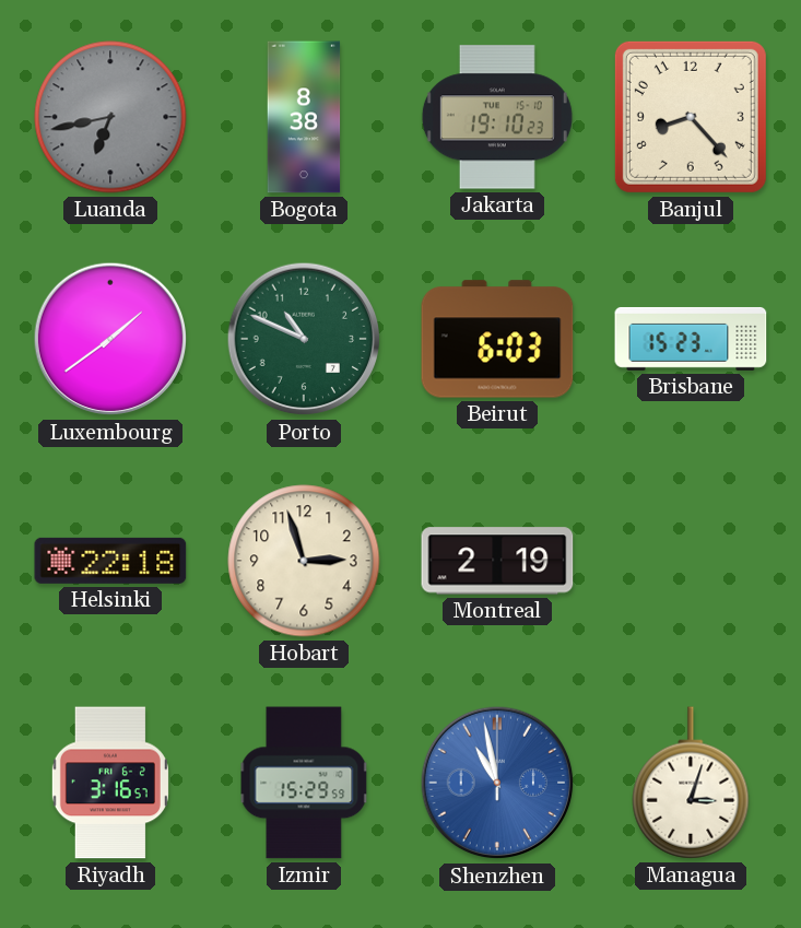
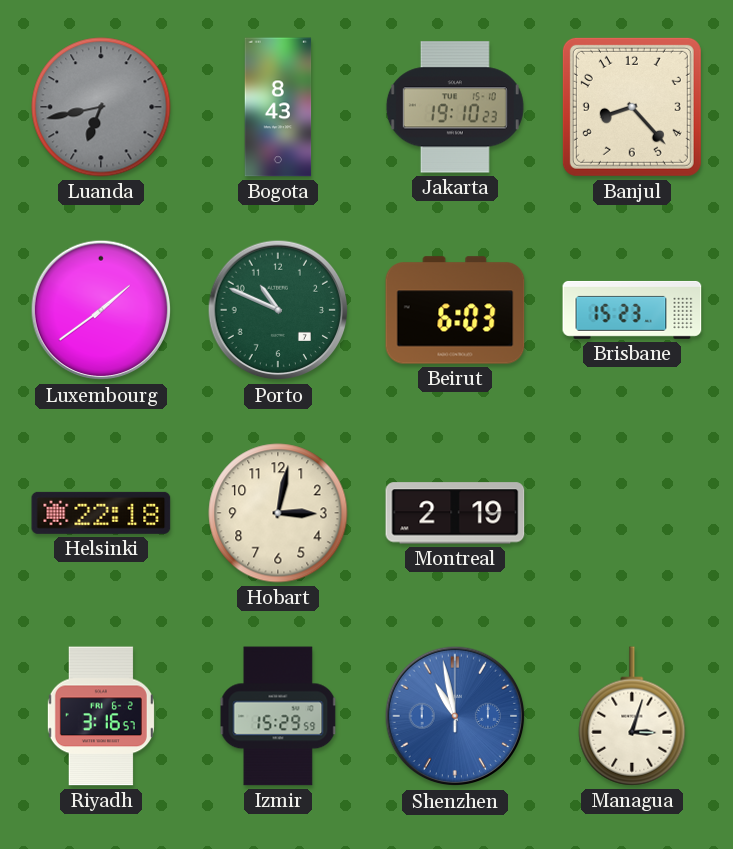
Bogota: 8:38 -> 8:43
Hobart: 2:57 -> 3:02
